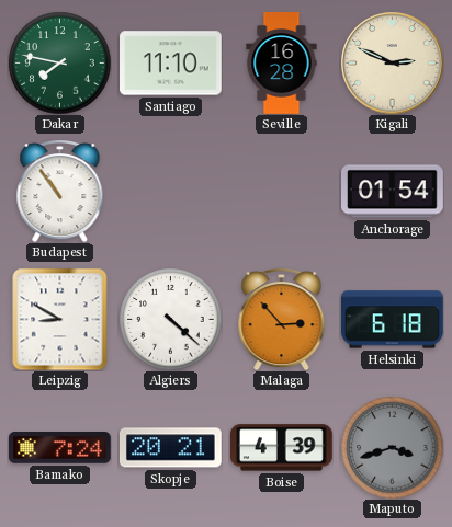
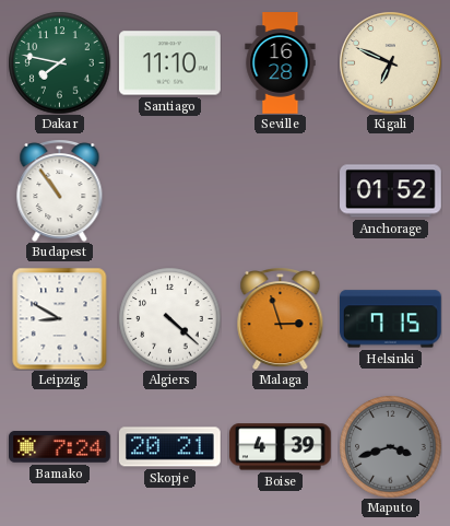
Kigali: 2:49 -> 6:49
Anchorage: 01:54 -> 01:52
Malaga: 2:53 -> 2:57
Helsinki: 6:18 -> 7:15
